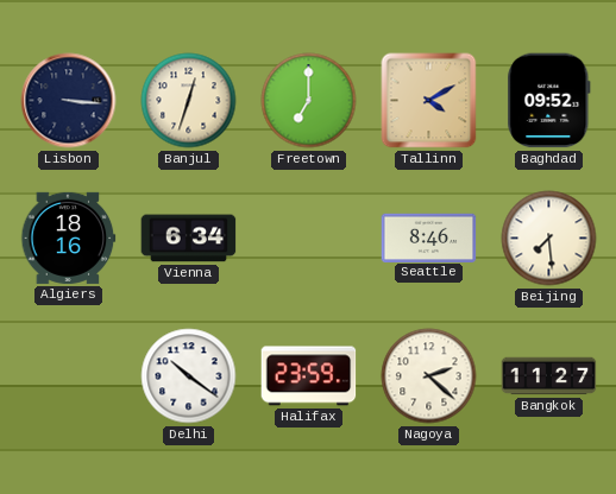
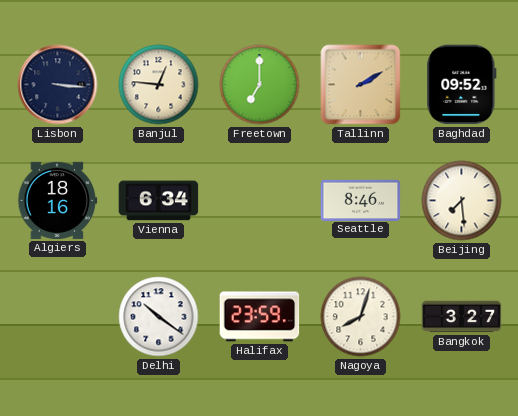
Banjul: 12:33 -> 12:46
Tallinn: 4:10 -> 2:10
Nagoya: 2:22 -> 8:03
Bangkok: 11:27 -> 3:27
